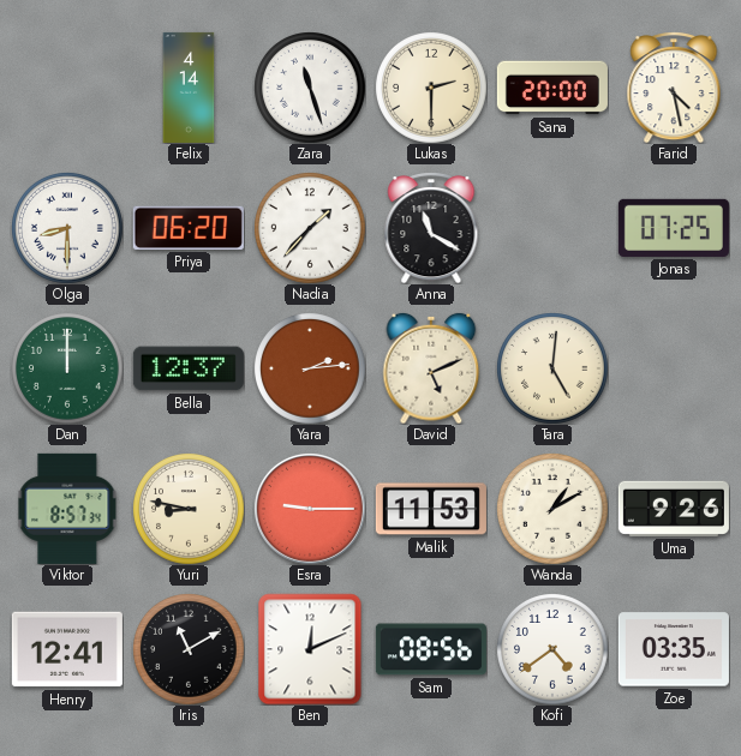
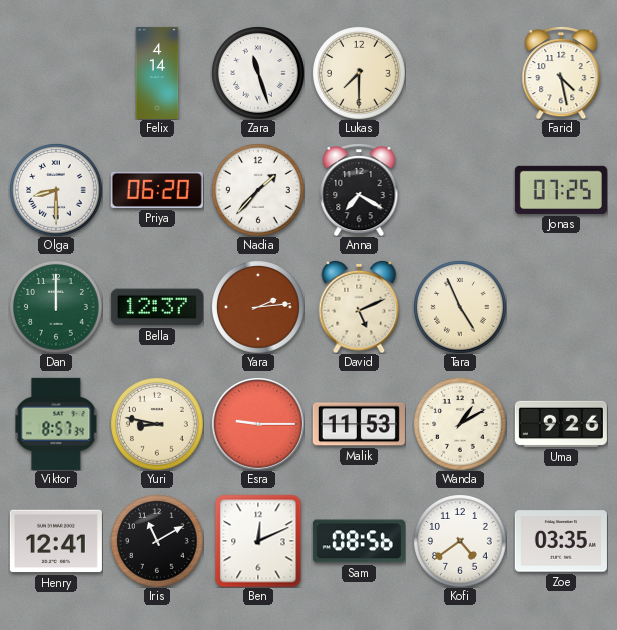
Lukas: 2:30 -> 7:30
Sana: 20:00 -> none
Anna: 11:20 -> 7:20
Tara: 5:01 -> 4:56
